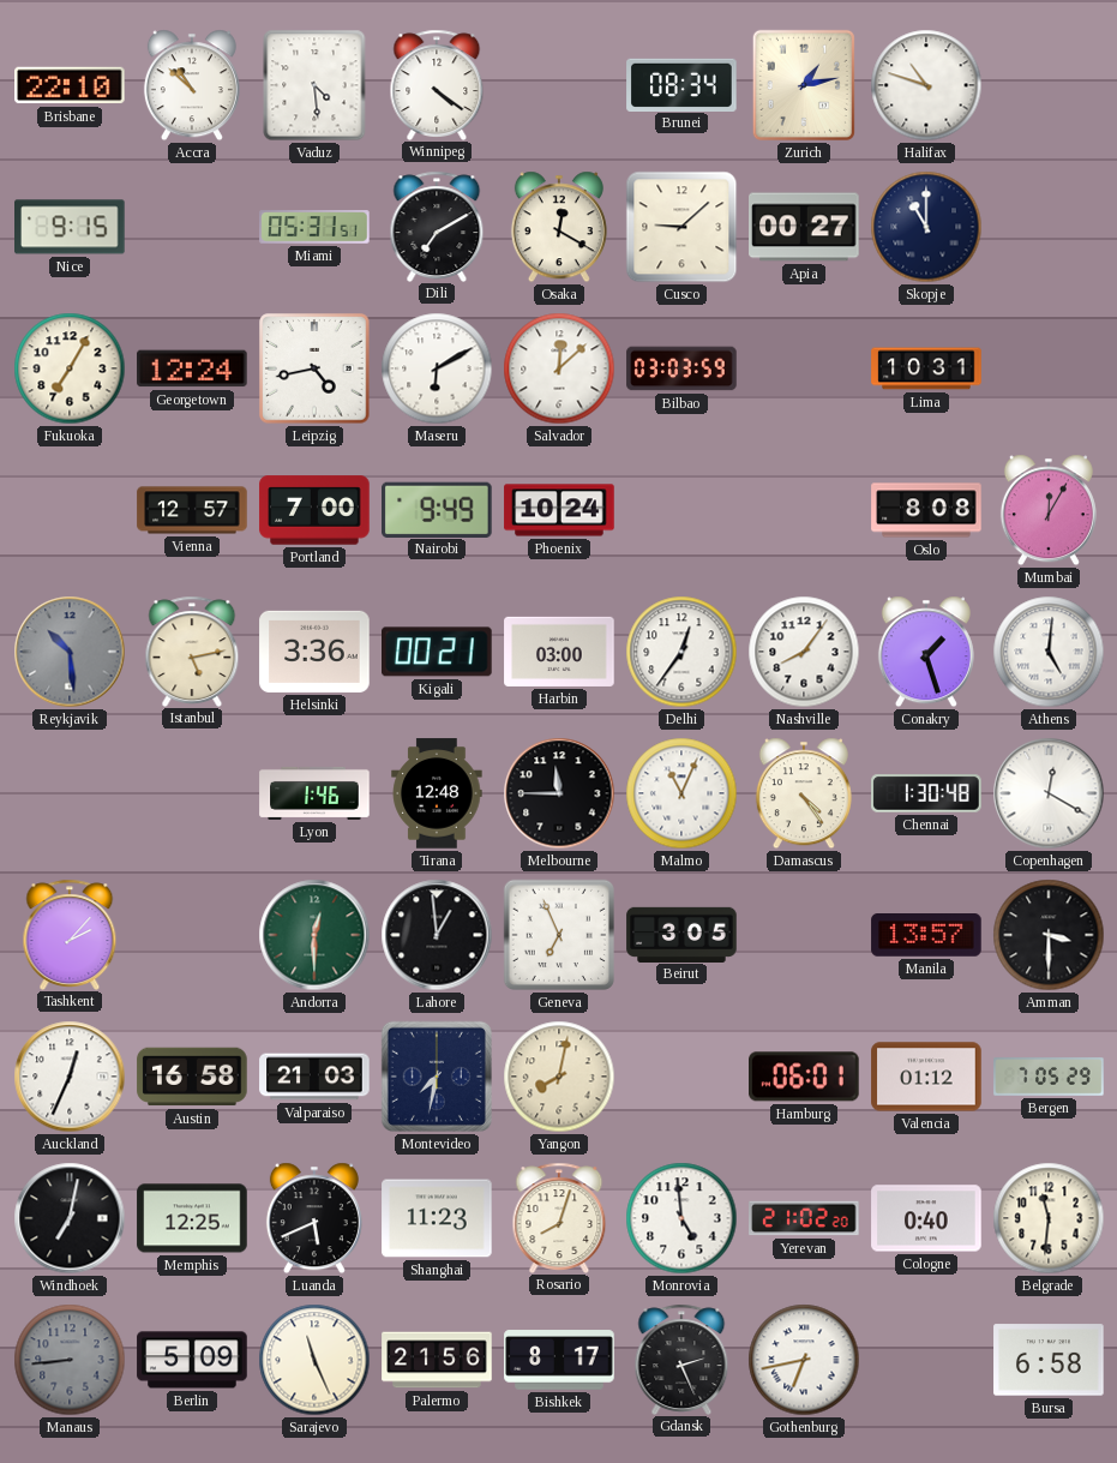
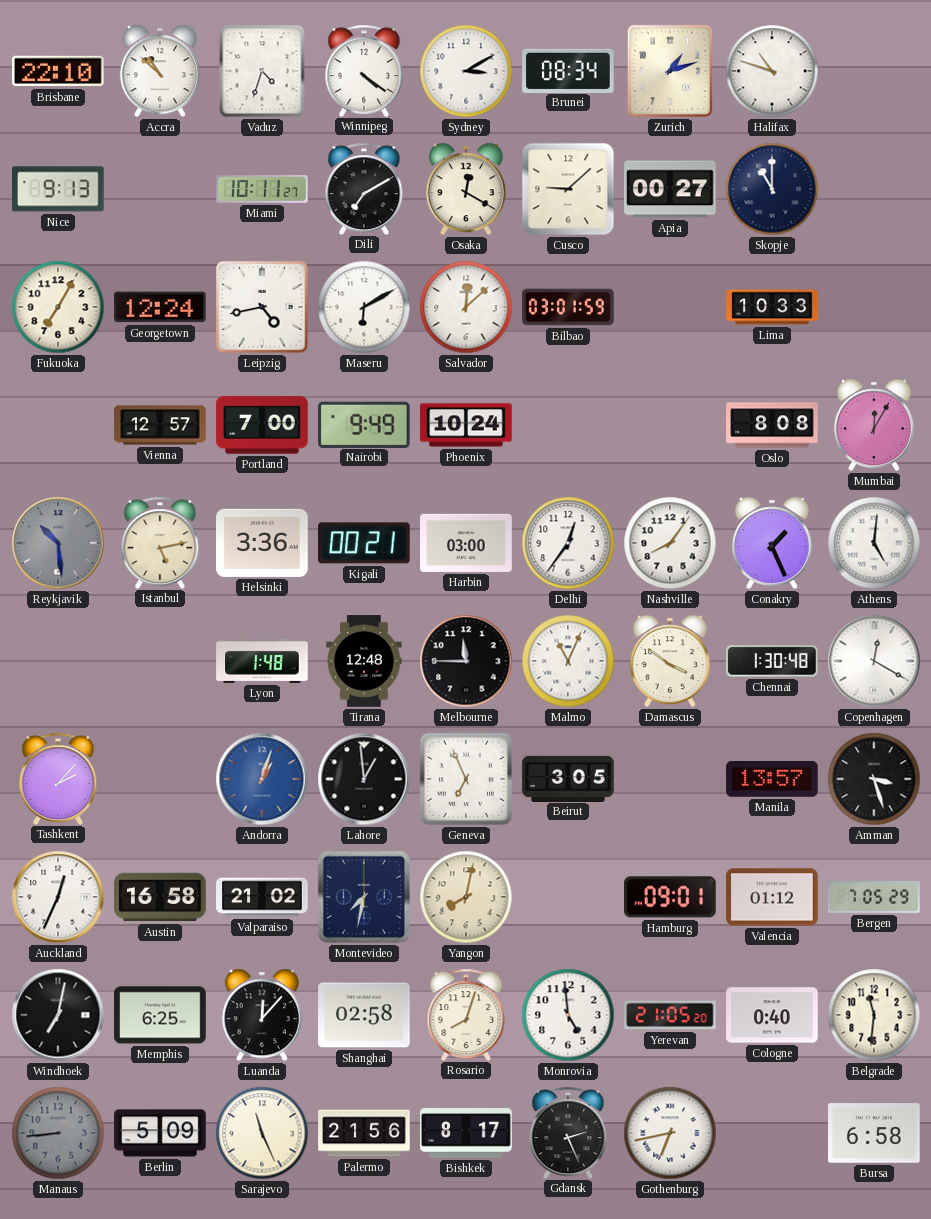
Vaduz: 4:29 -> 4:33
Sydney: none -> 3:10
Zurich: 1:13 -> 1:12
Nice: 9:15 -> 9:13
Miami: 05:31 -> 10:11
Bilbao: 03:03 -> 03:01
Lima: 10:31 -> 10:33
Conakry: 1:27 -> 1:26
Lyon: 1:46 -> 1:48
Damascus: 4:24 -> 3:51
Andorra: 12:30 -> 1:03
Andorra dial: green -> blue
Amman: 3:30 -> 3:27
Valparaiso: 21:03 -> 21:02
Hamburg: 06:01 -> 09:01
Memphis: 12:25 -> 6:25
Luanda: 5:41 -> 12:07
Shanghai: 11:23 -> 02:58
Yerevan: 21:02 -> 21:05
